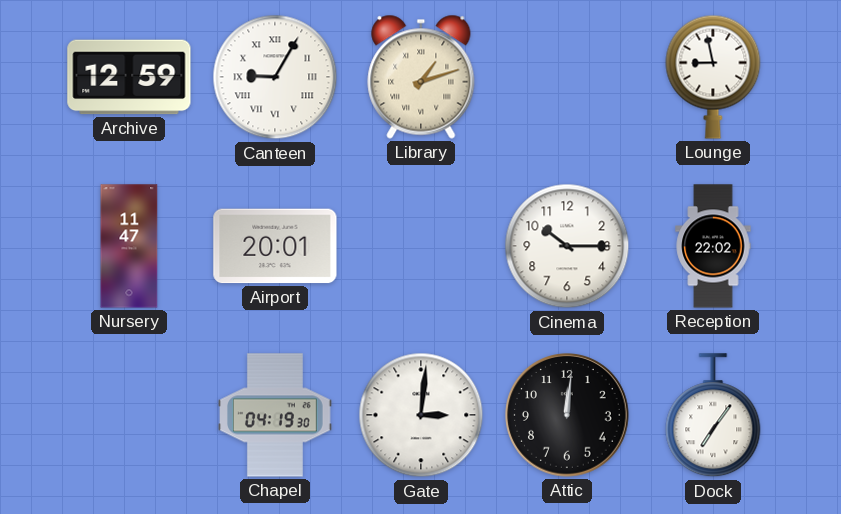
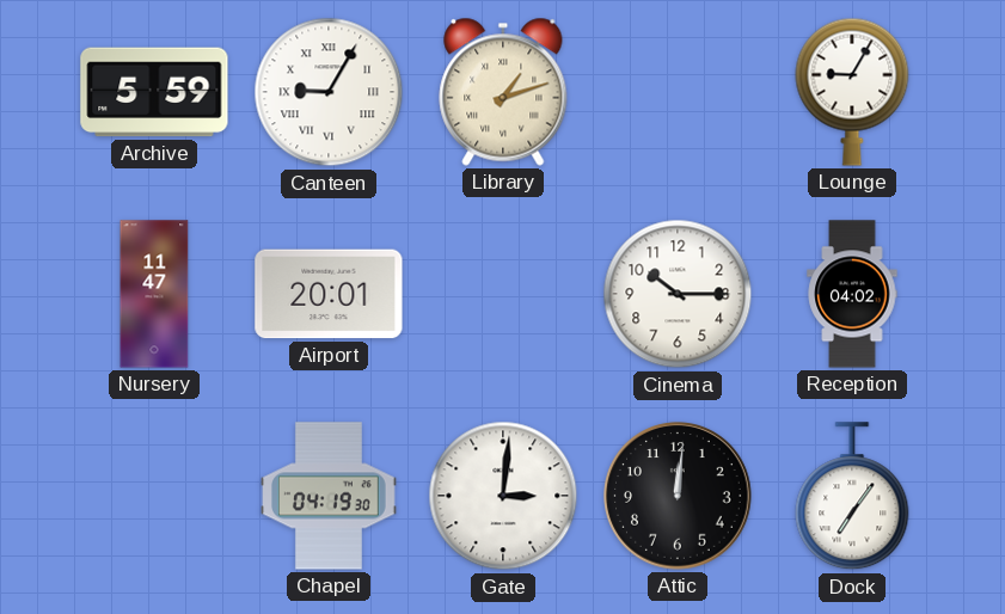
Archive: 12:59 -> 5:59
Lounge: 8:58 -> 9:05
Reception: 22:02 -> 04:02
